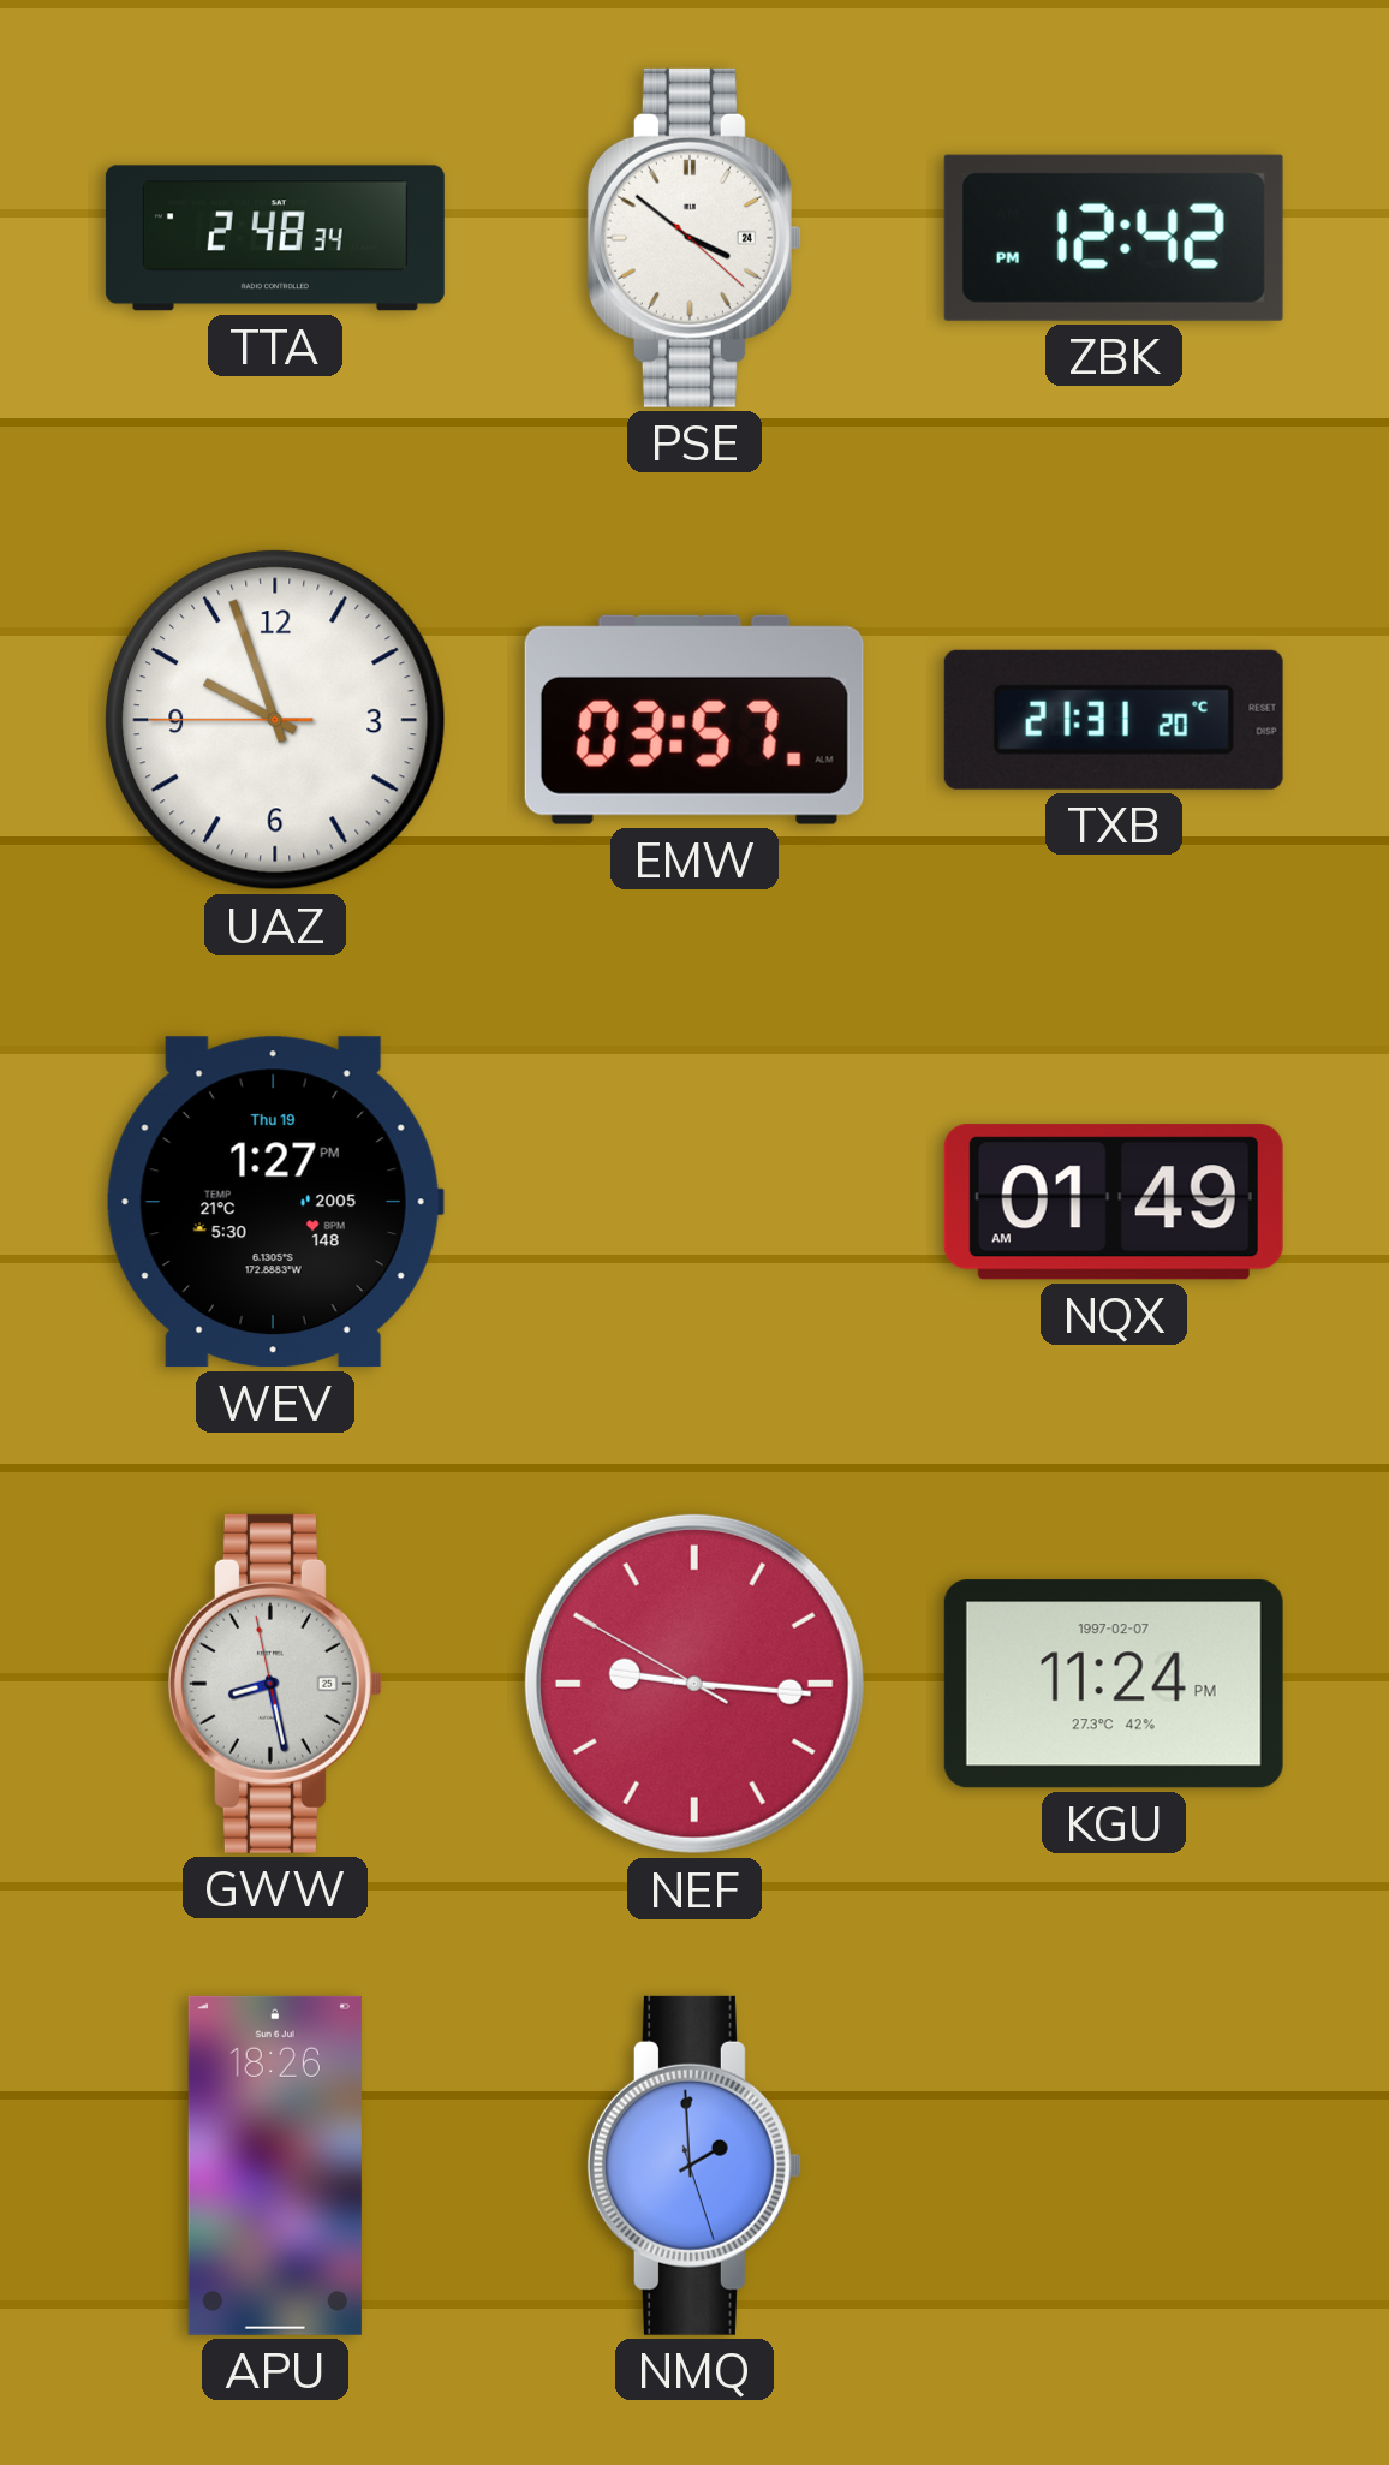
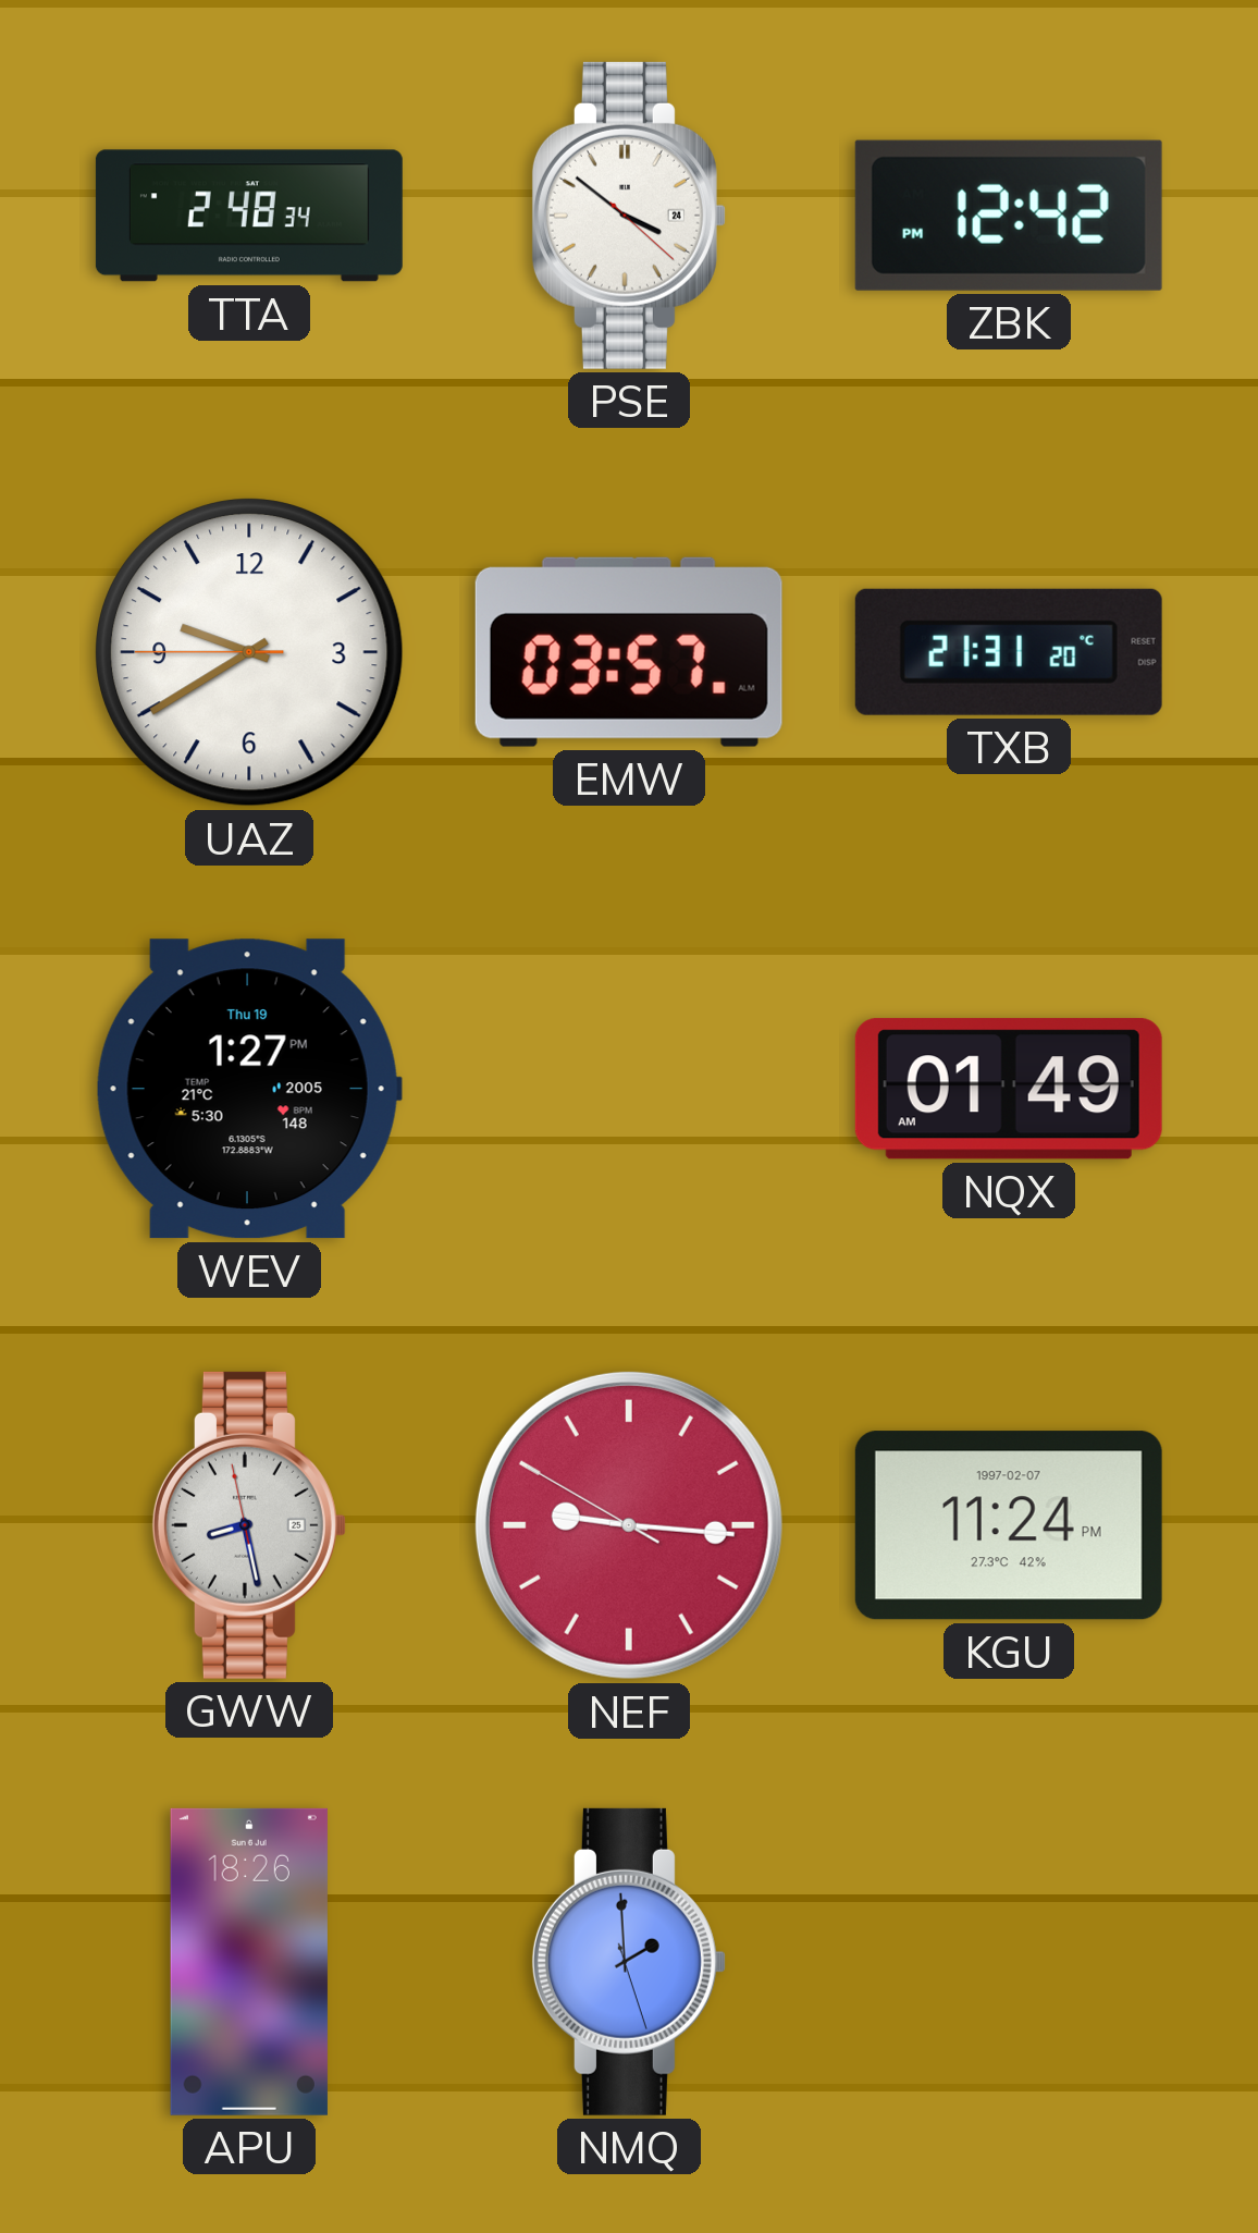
UAZ: 9:56 -> 9:39
